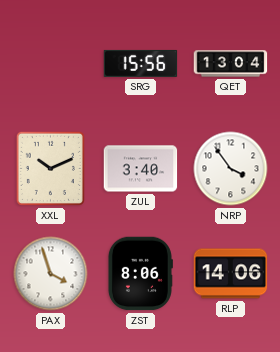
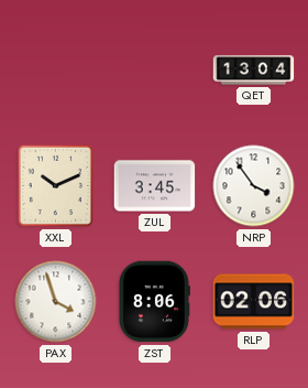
SRG: 15:56 -> none
ZUL: 3:40 -> 3:45
RLP: 14:06 -> 02:06
